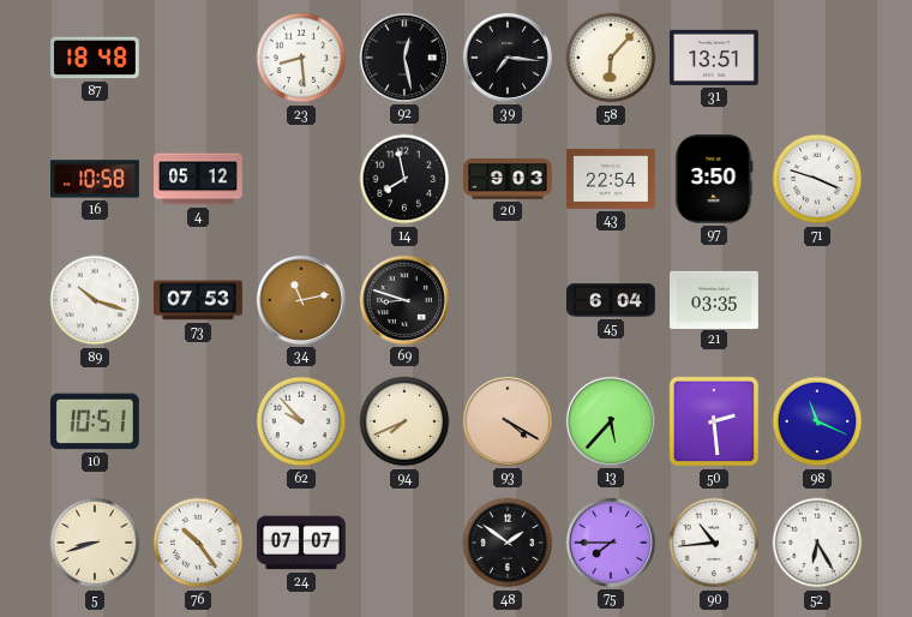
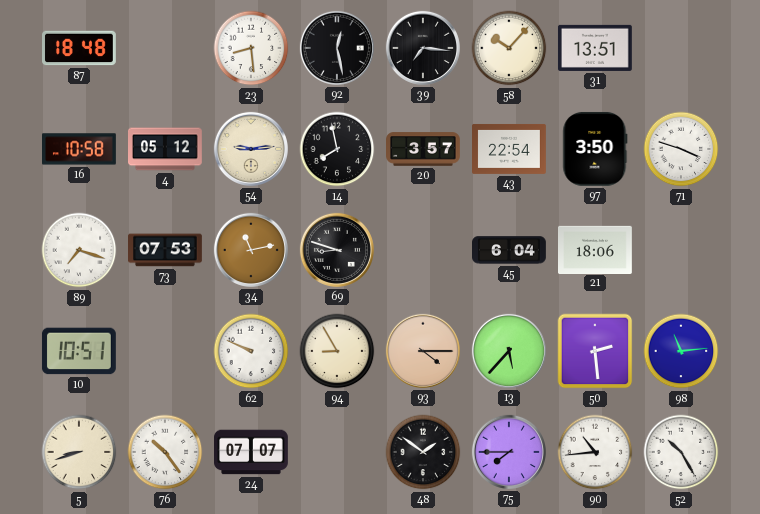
58: 6:07 -> 10:07
54: none -> 9:14
20: 9:03 -> 3:57
89: 10:18 -> 7:18
21: 03:35 -> 18:06
62: 9:53 -> 9:49
94: 7:41 -> 8:55
93: 4:20 -> 4:15
98: 11:19 -> 11:14
52: 6:25 -> 10:25
